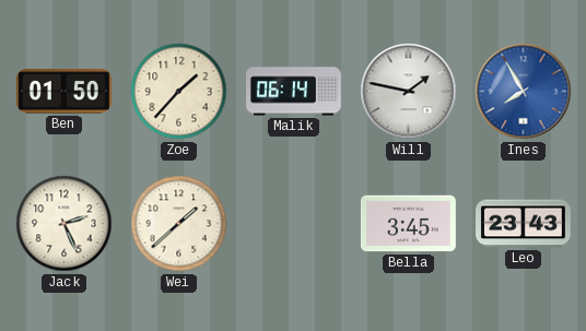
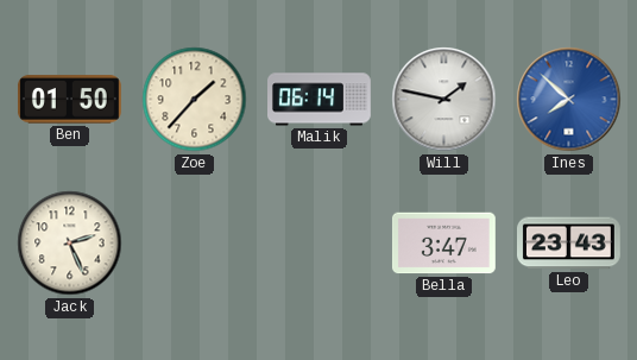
Ines: 7:55 -> 7:52
Wei: 1:38 -> none
Bella: 3:45 -> 3:47
